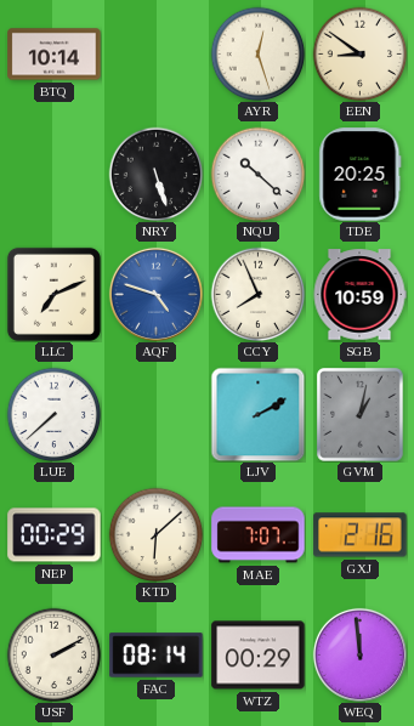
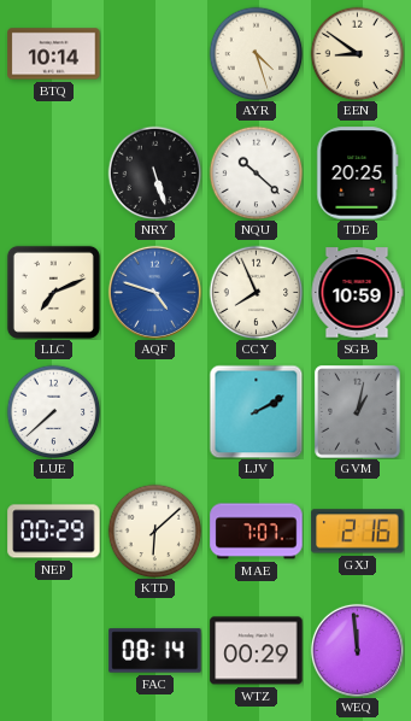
AYR: 12:27 -> 4:27
USF: 2:10 -> none
